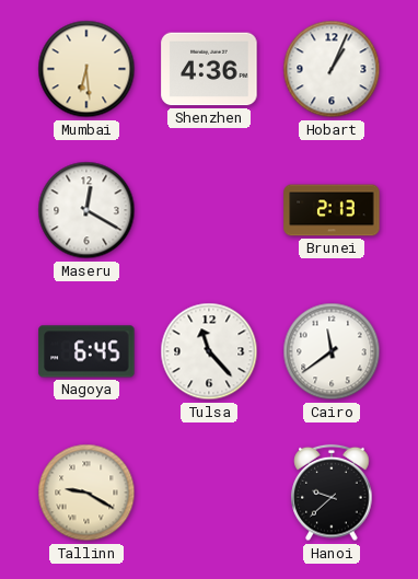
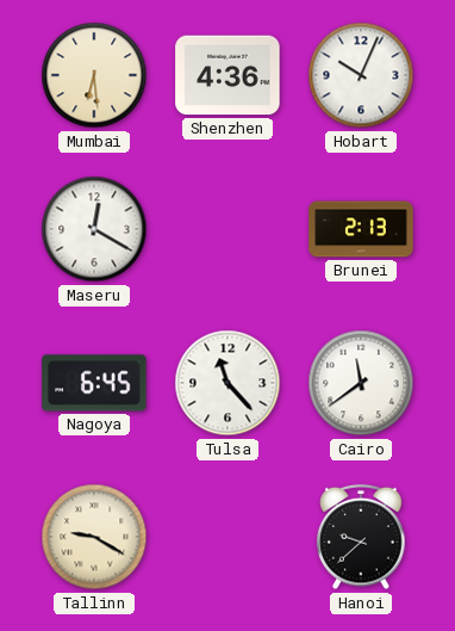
Hobart: 1:04 -> 10:04
